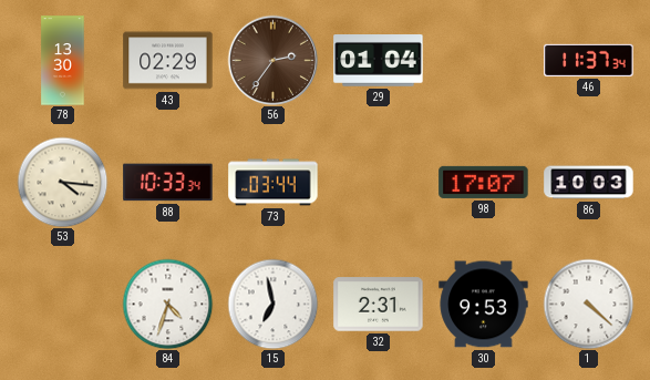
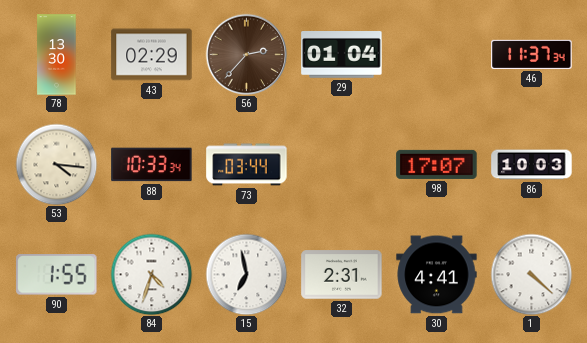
56: 2:36 -> 2:37
90: none -> 1:55
30: 9:53 -> 4:41
